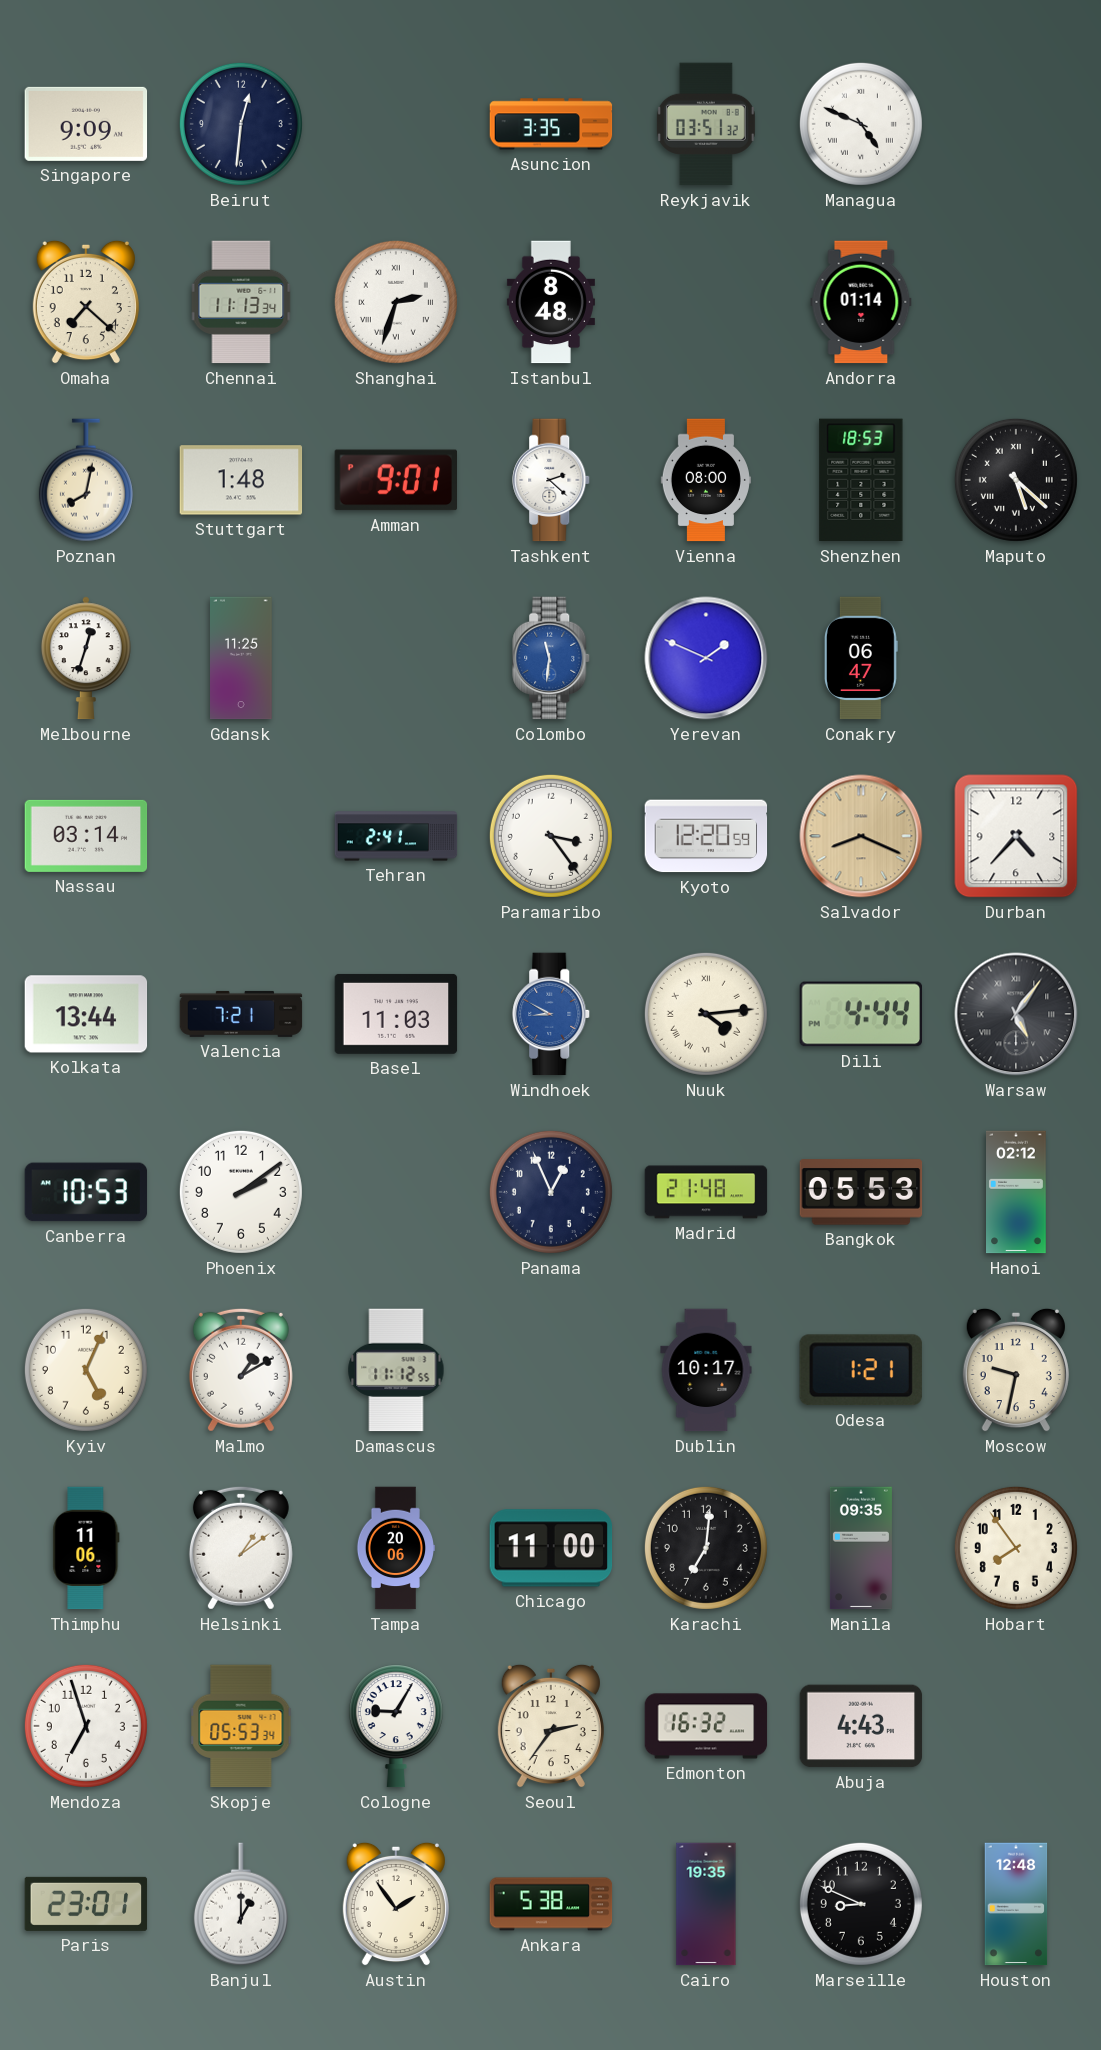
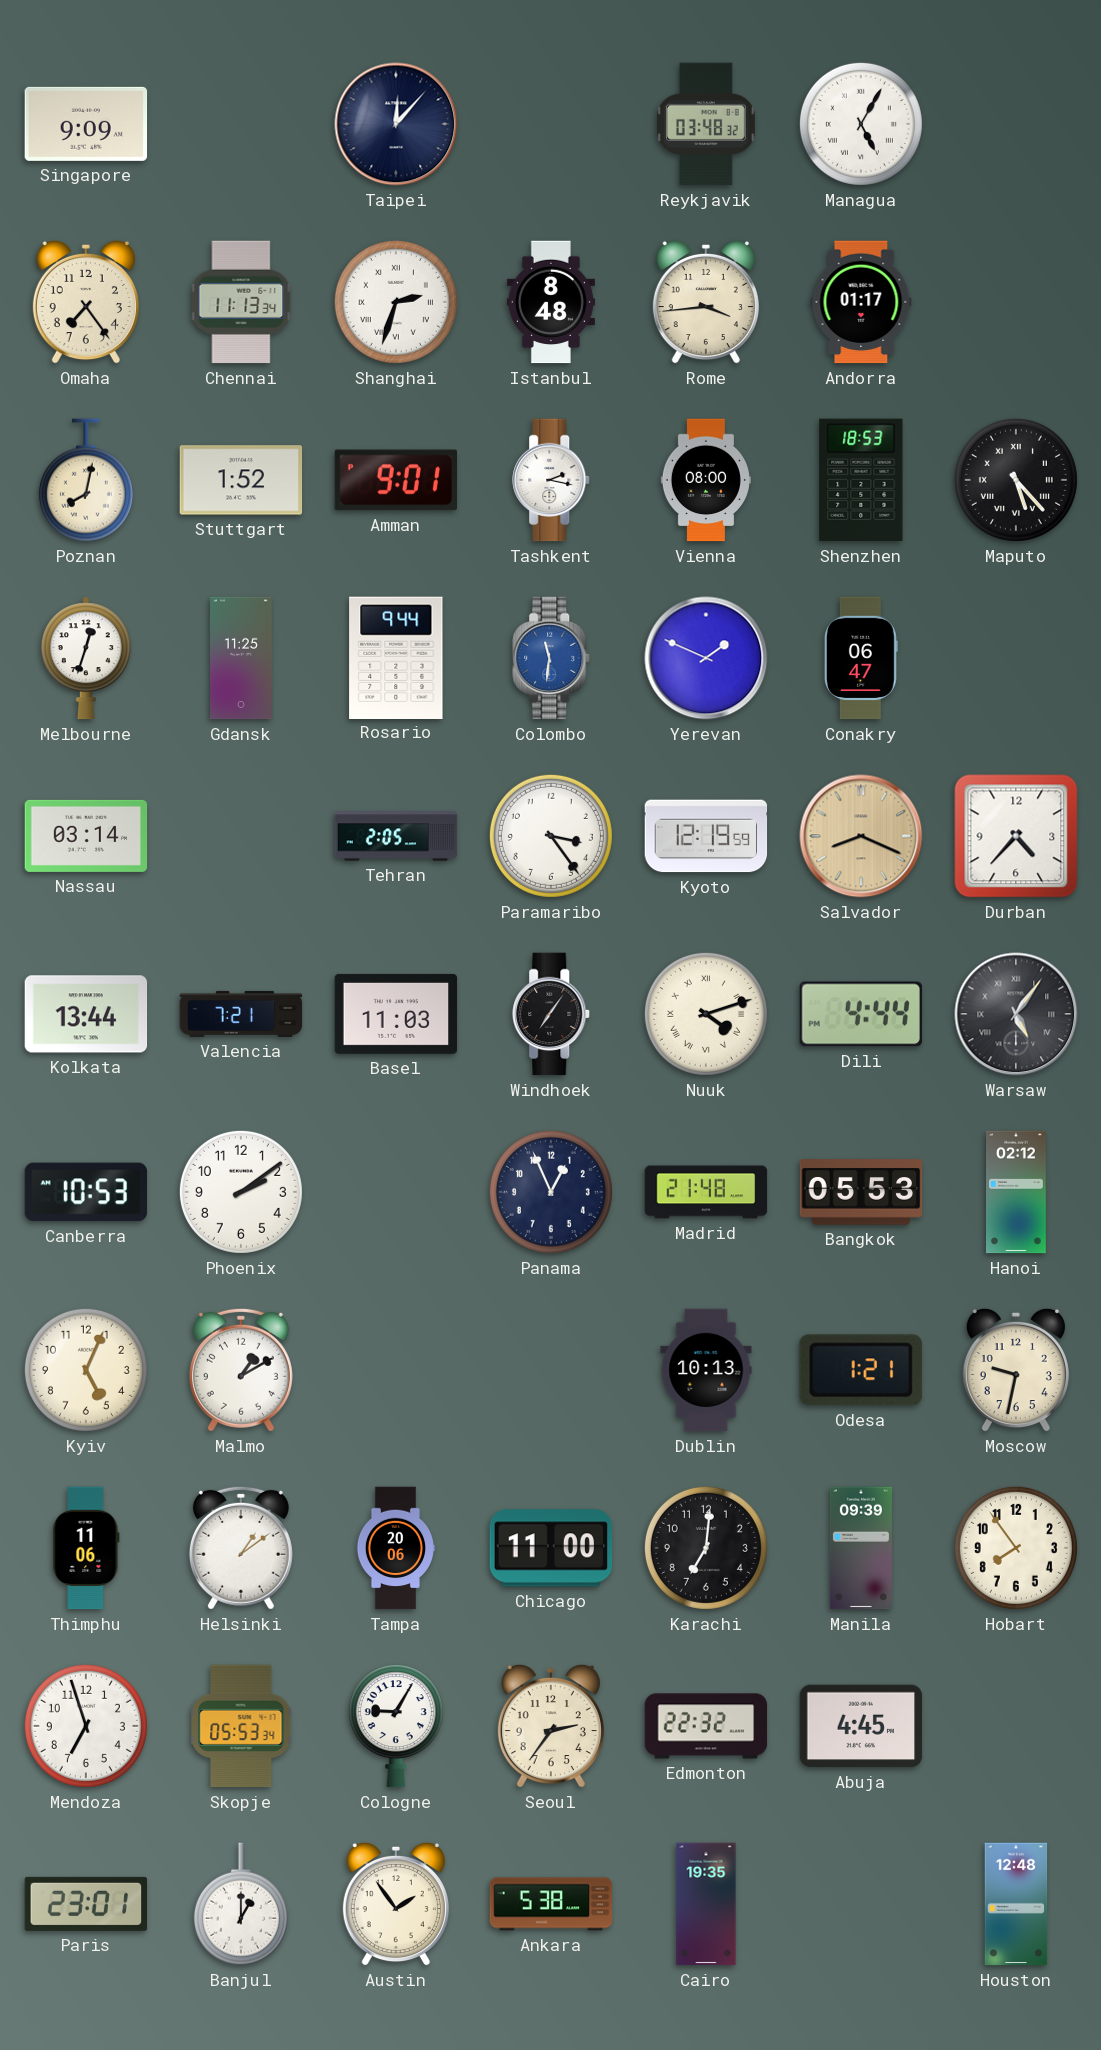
Beirut: 12:31 -> none
Taipei: none -> 12:07
Asuncion: 3:35 -> none
Reykjavik: 03:51 -> 03:48
Managua: 4:49 -> 5:05
Omaha: 7:22 -> 7:24
Rome: none -> 3:44
Andorra: 01:14 -> 01:17
Stuttgart: 1:48 -> 1:52
Tashkent: 2:22 -> 2:17
Maputo: 5:22 -> 5:23
Rosario: none -> 9:44
Tehran: 2:41 -> 2:05
Kyoto: 12:20 -> 12:19
Windhoek: 8:50 -> 7:06
Windhoek dial: blue -> black
Nuuk: 4:14 -> 4:12
Damascus: 11:12 -> none
Dublin: 10:17 -> 10:13
Manila: 09:35 -> 09:39
Edmonton: 16:32 -> 22:32
Abuja: 4:43 -> 4:45
Marseille: 8:49 -> none
